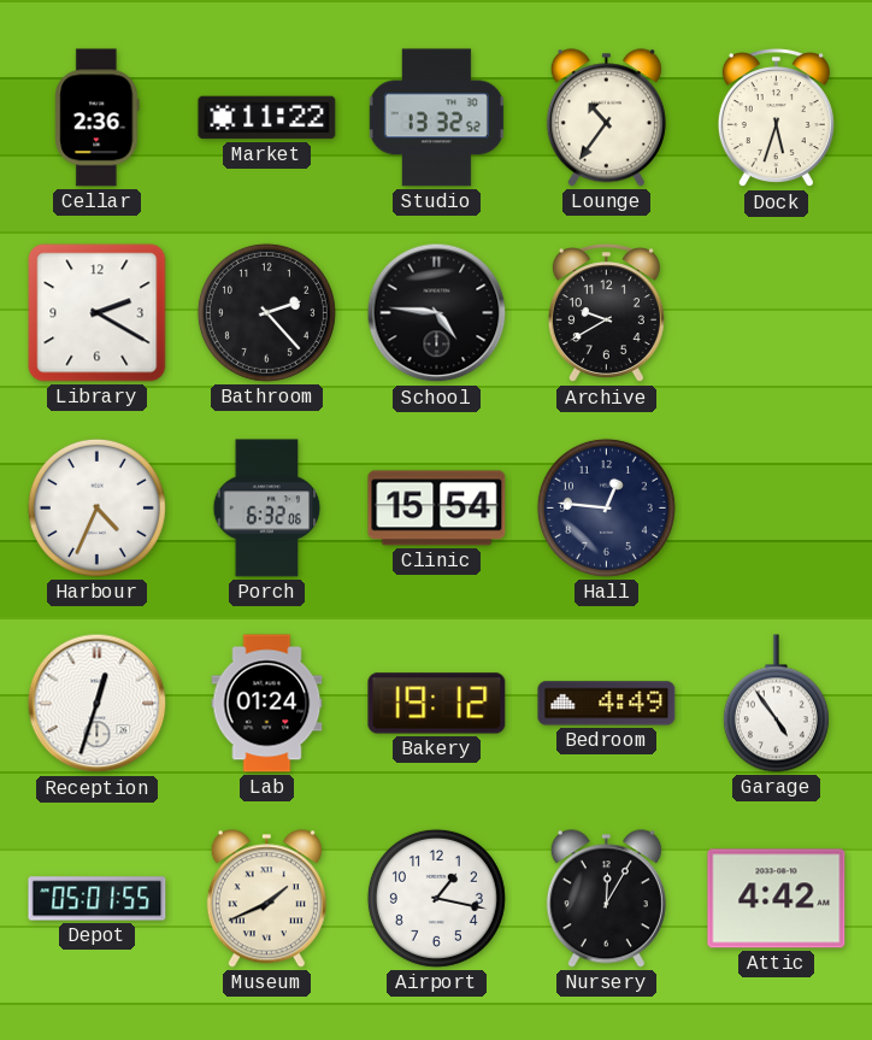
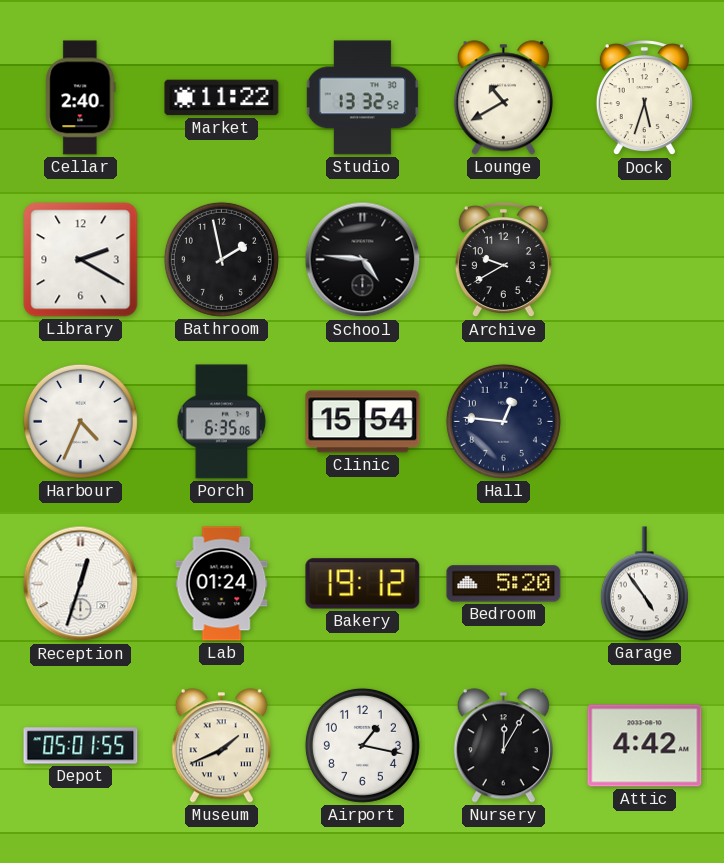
Cellar: 2:36 -> 2:40
Lounge: 10:36 -> 10:40
Bathroom: 2:23 -> 1:58
Porch: 6:32 -> 6:35
Bedroom: 4:49 -> 5:20
